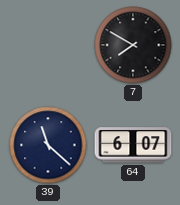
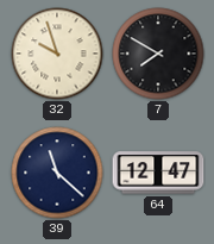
32: none -> 9:57
64: 6:07 -> 12:47
